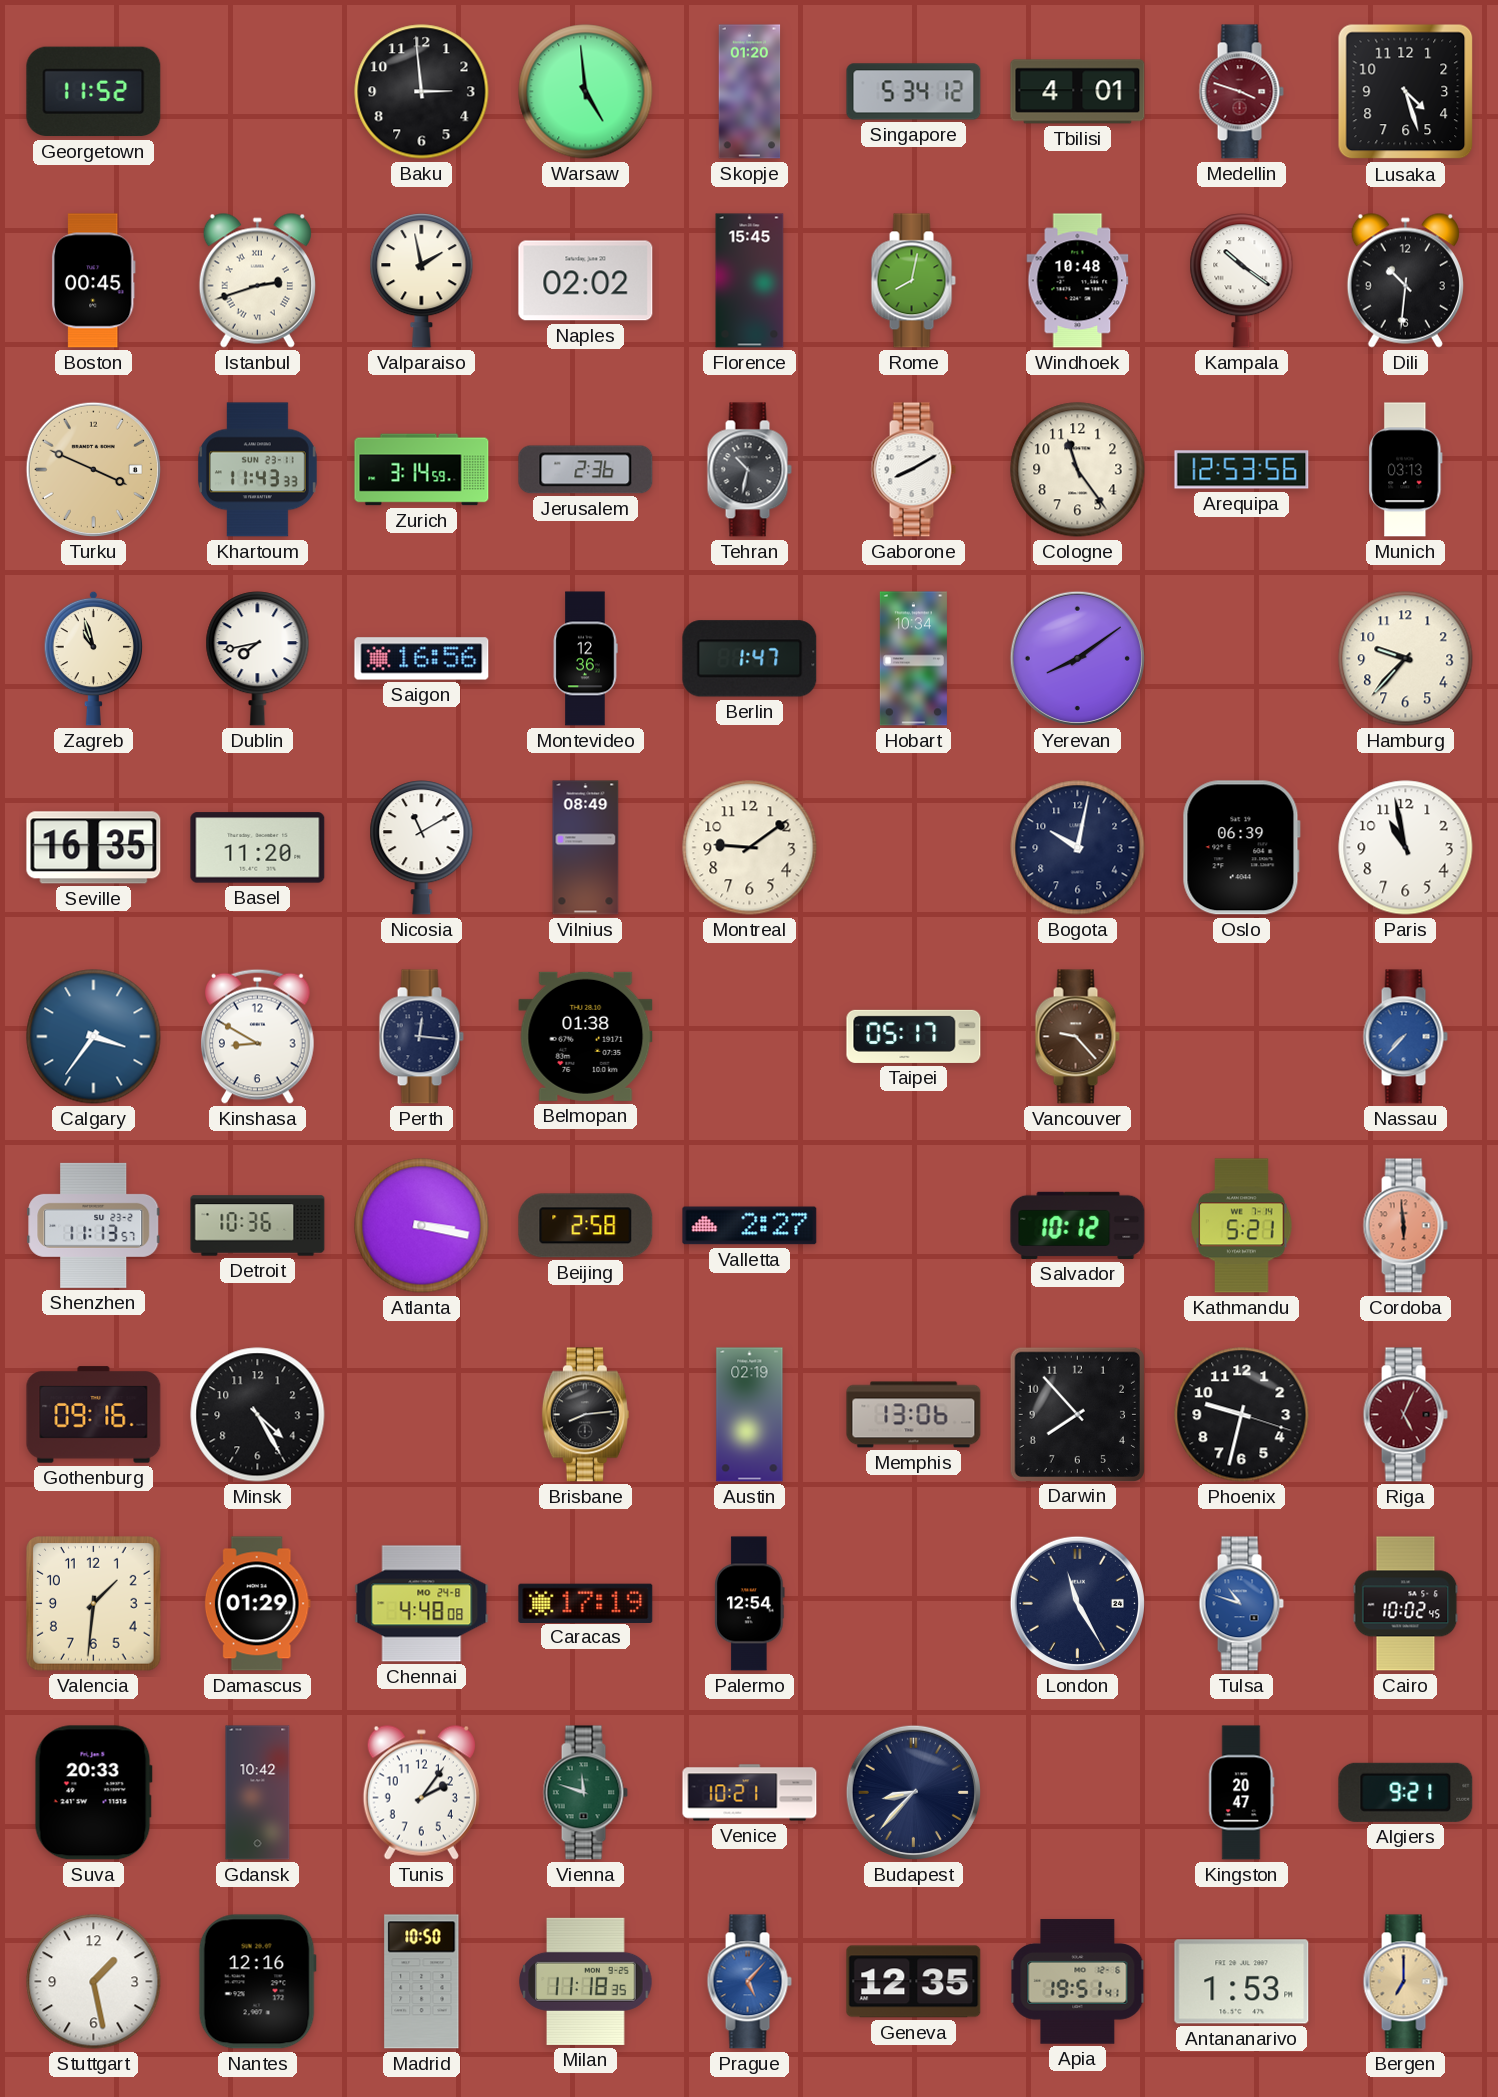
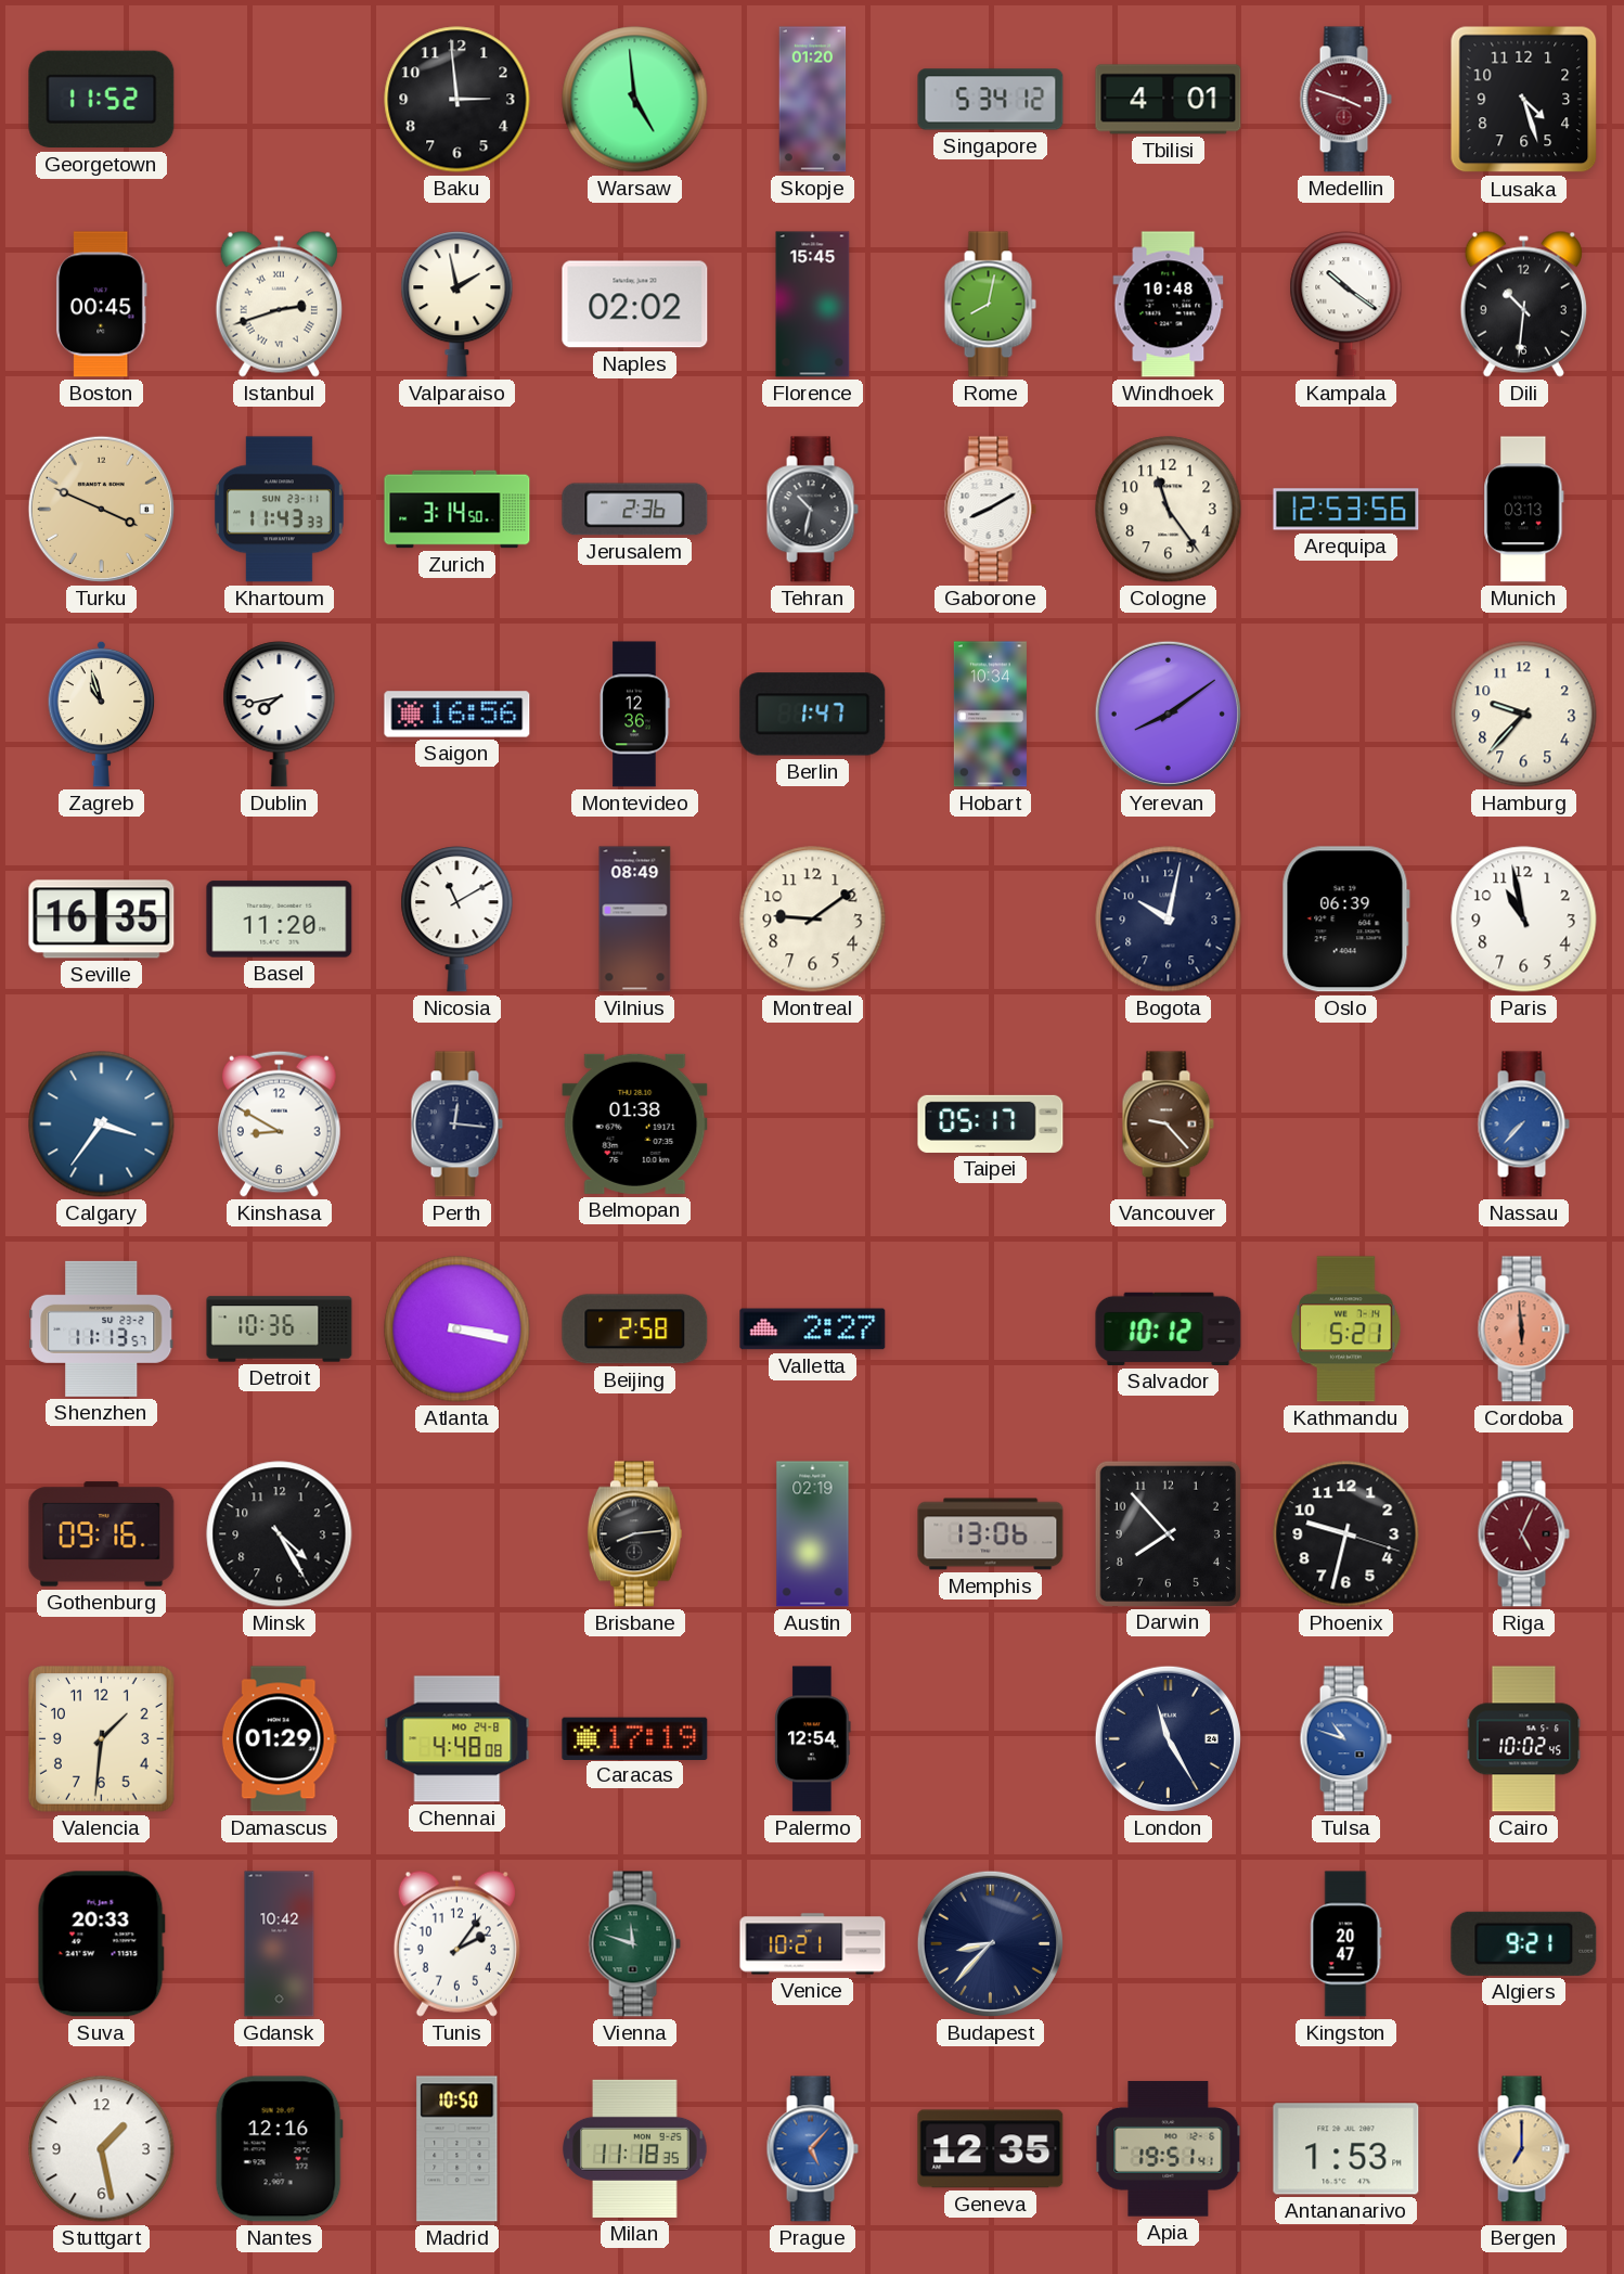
Zurich: 3:14:59 -> 3:14:50
